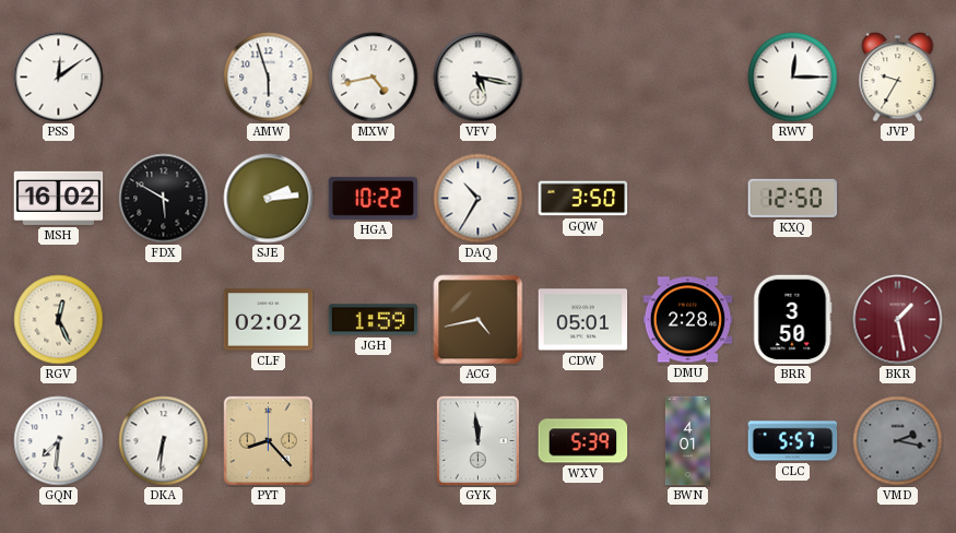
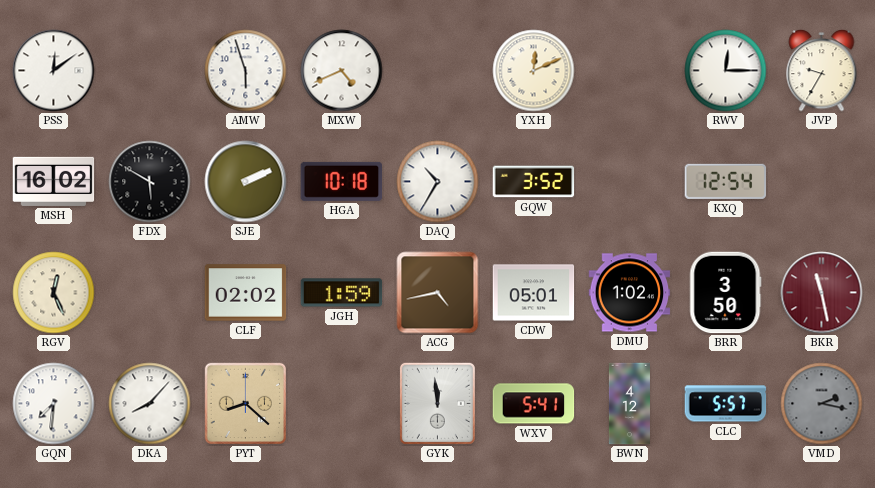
MXW: 4:43 -> 4:41
VFV: 5:17 -> none
YXH: none -> 12:11
SJE: 2:14 -> 2:11
HGA: 10:22 -> 10:18
GQW: 3:50 -> 3:52
KXQ: 12:50 -> 12:54
DMU: 2:28 -> 1:02
BKR: 1:28 -> 11:28
DKA: 6:31 -> 8:07
PYT: 8:23 -> 8:22
WXV: 5:39 -> 5:41
BWN: 4:01 -> 4:12
